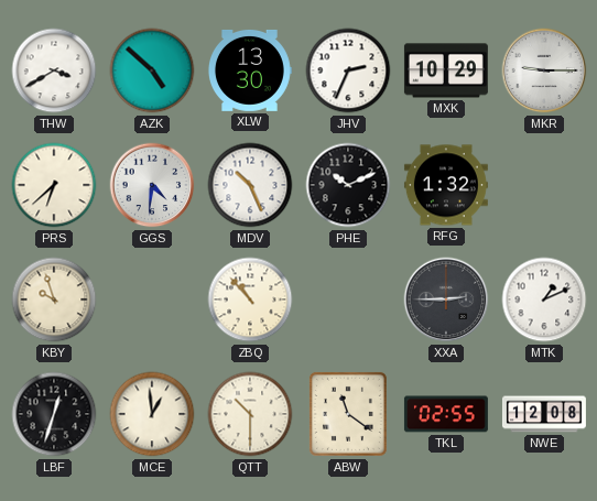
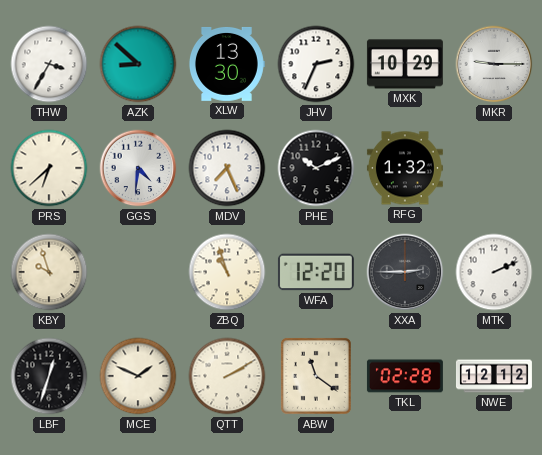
THW: 3:40 -> 3:35
AZK: 4:52 -> 8:52
MDV: 10:26 -> 7:26
ZBQ: 10:53 -> 10:57
WFA: none -> 12:20
MTK: 1:11 -> 2:11
MCE: 12:59 -> 1:49
QTT: 10:30 -> 2:10
TKL: 02:55 -> 02:28
NWE: 12:08 -> 12:12
